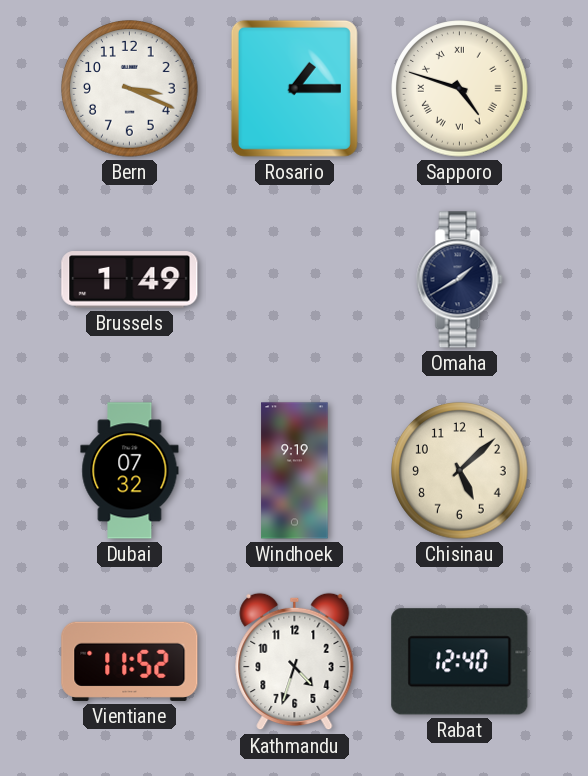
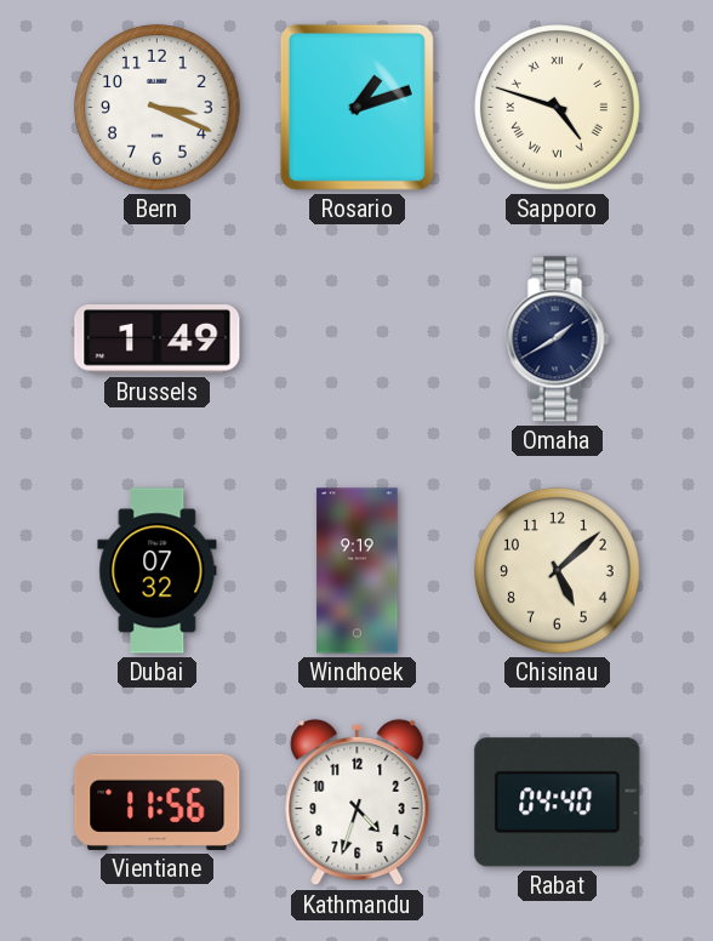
Rosario: 1:15 -> 1:12
Vientiane: 11:52 -> 11:56
Rabat: 12:40 -> 04:40
